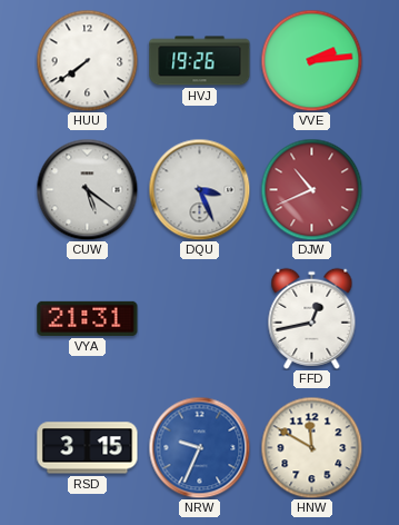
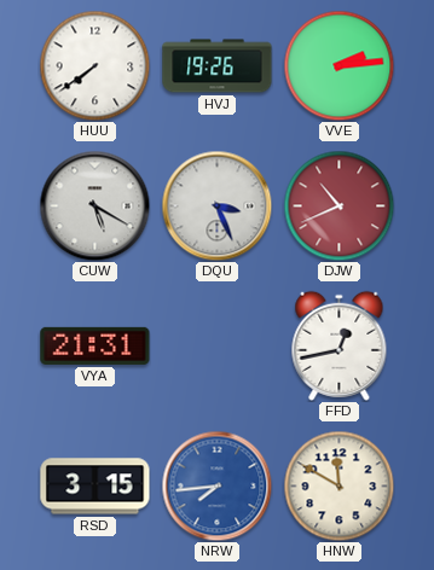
CUW: 5:21 -> 5:20
NRW: 9:34 -> 7:44
